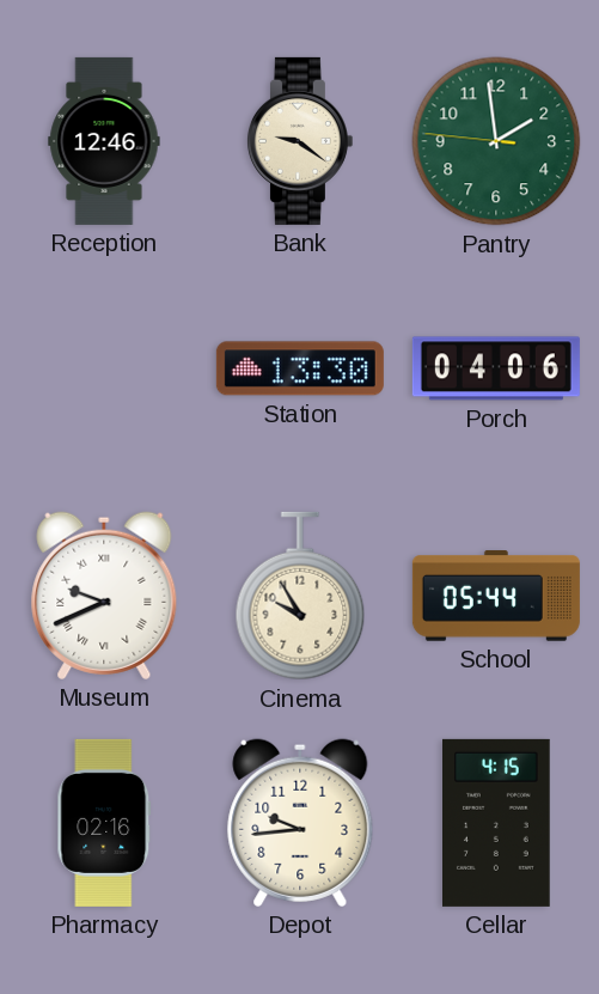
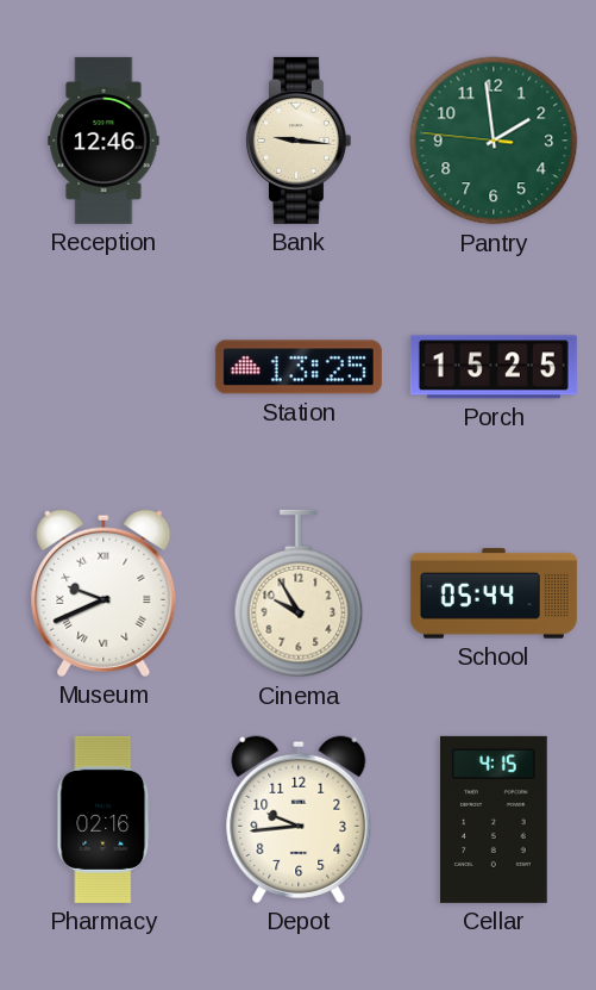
Bank: 9:21 -> 9:16
Station: 13:30 -> 13:25
Porch: 04:06 -> 15:25
